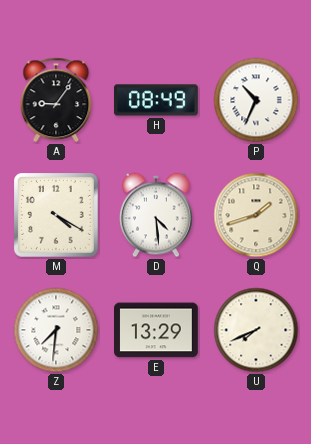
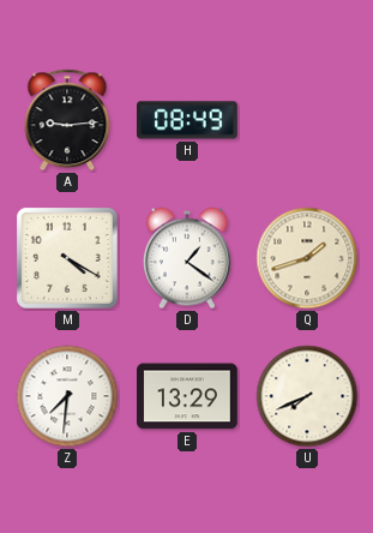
A: 9:06 -> 9:14
P: 10:34 -> none
D: 4:29 -> 1:21
